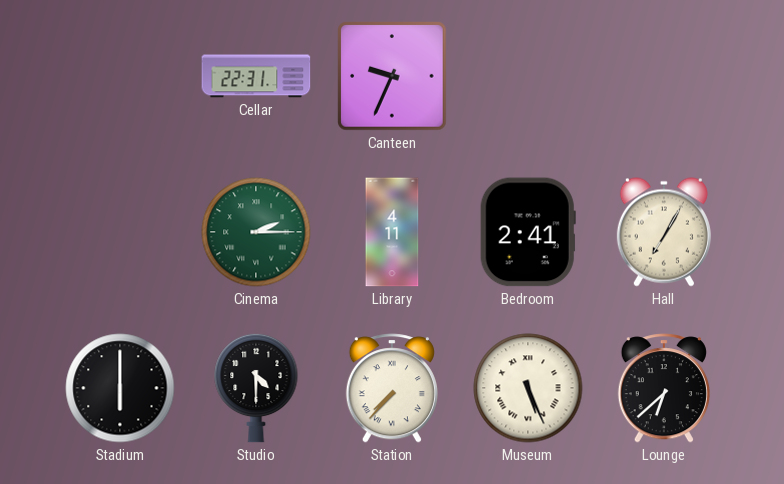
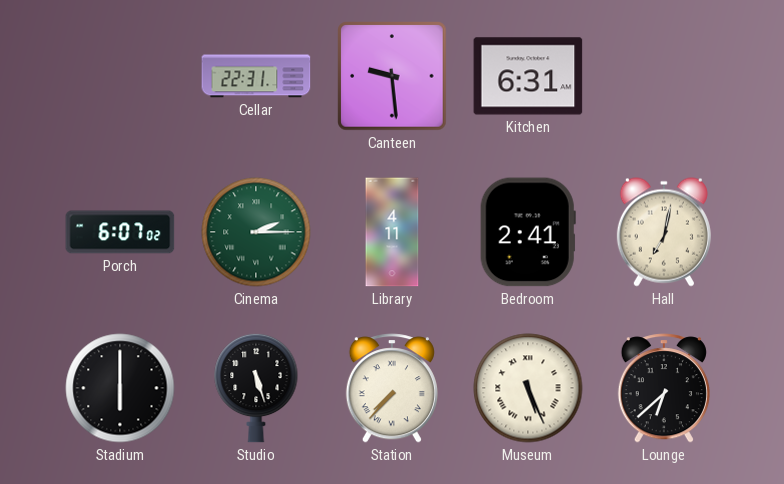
Canteen: 9:34 -> 9:29
Kitchen: none -> 6:31
Porch: none -> 6:07
Hall: 7:05 -> 7:02
Studio: 4:30 -> 5:27
